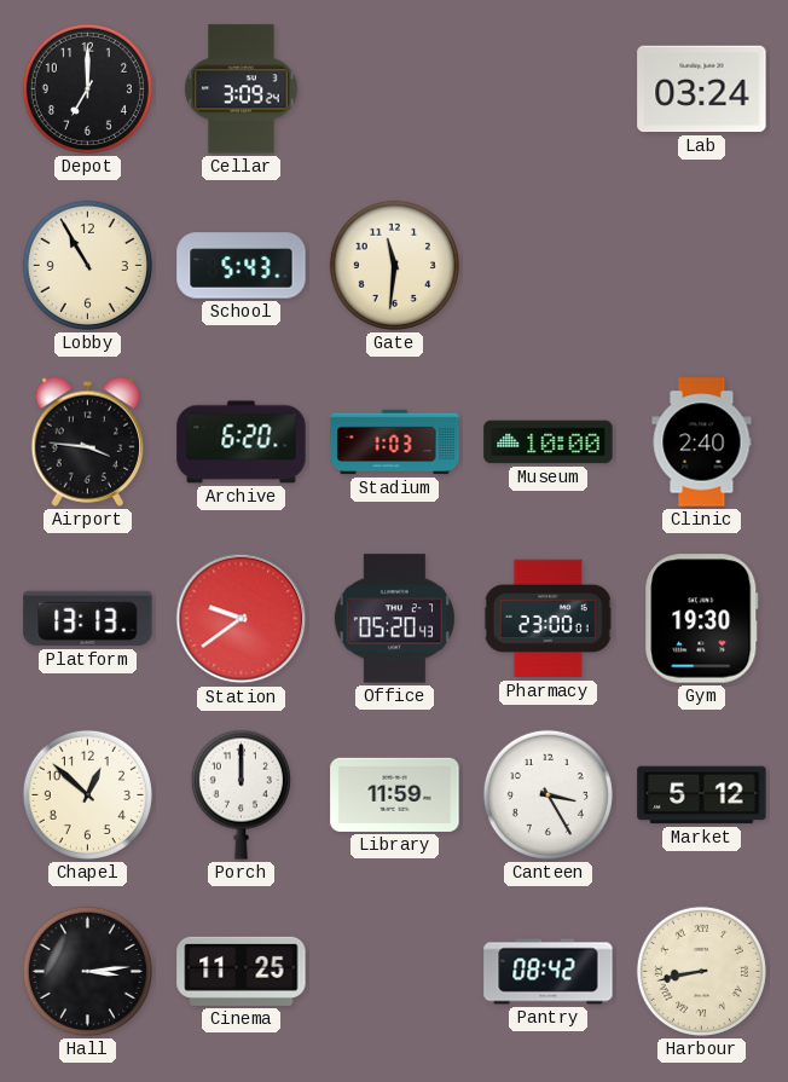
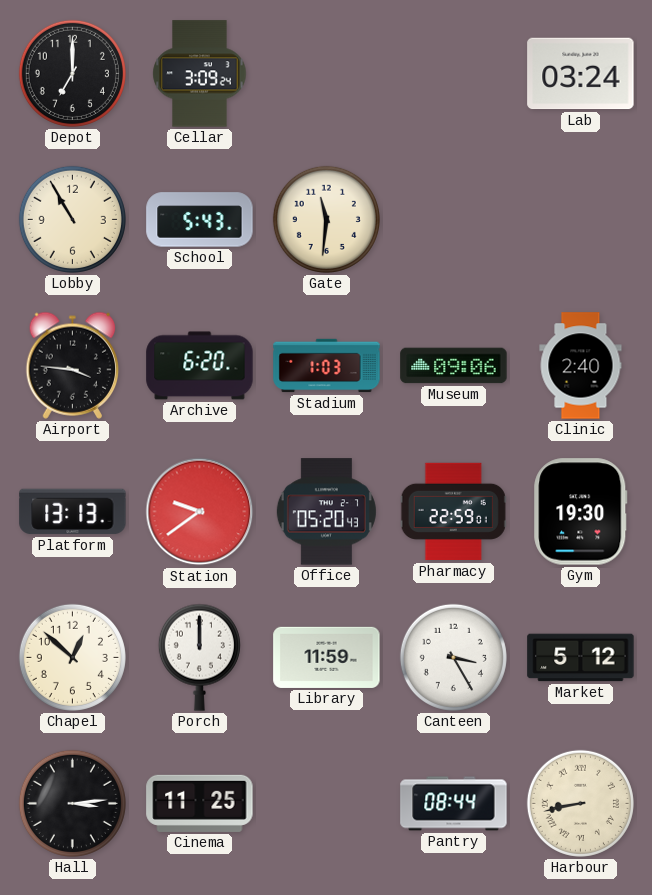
Museum: 10:00 -> 09:06
Pharmacy: 23:00 -> 22:59
Pantry: 08:42 -> 08:44
